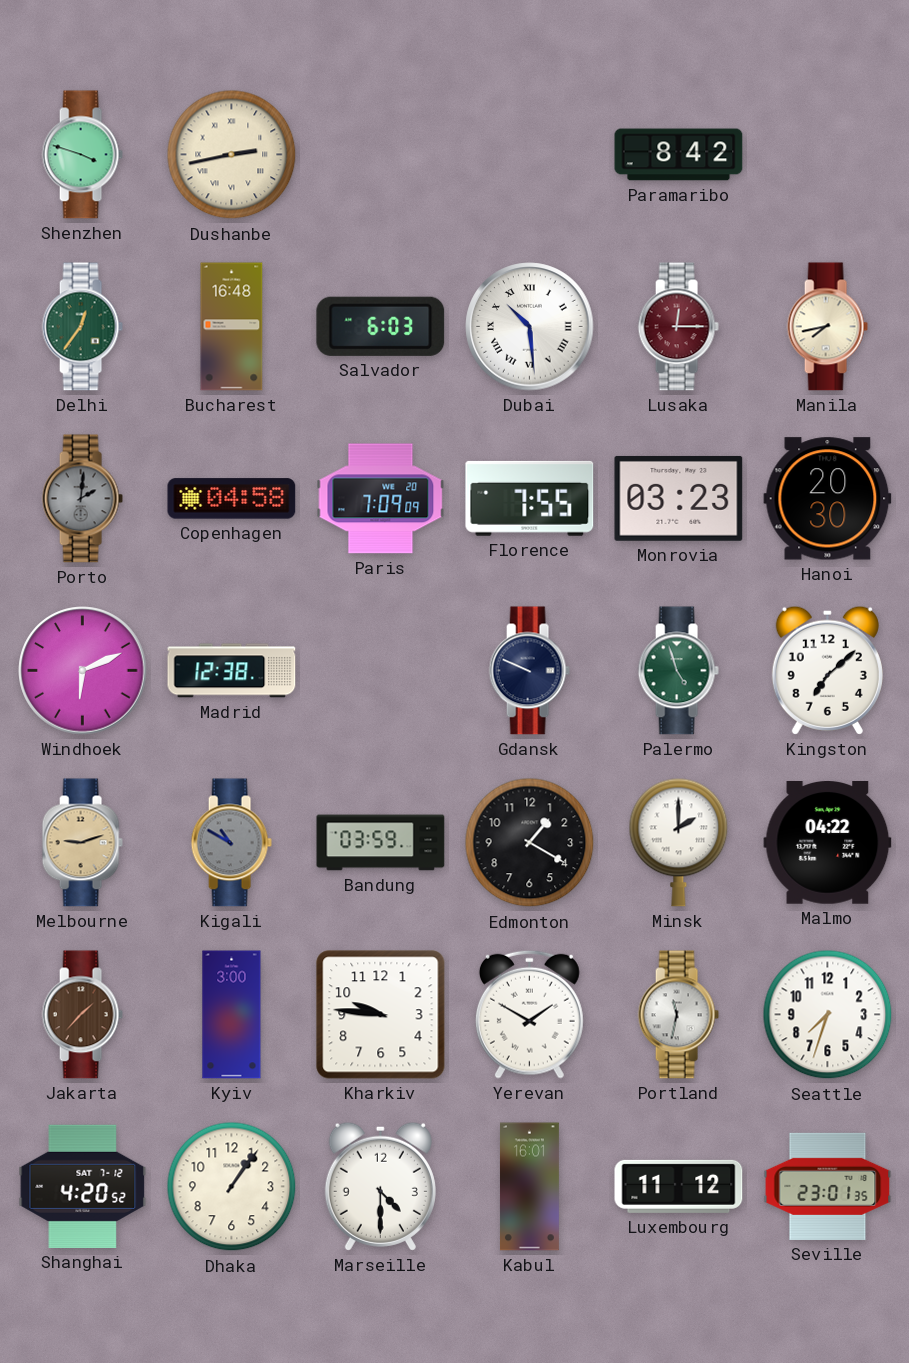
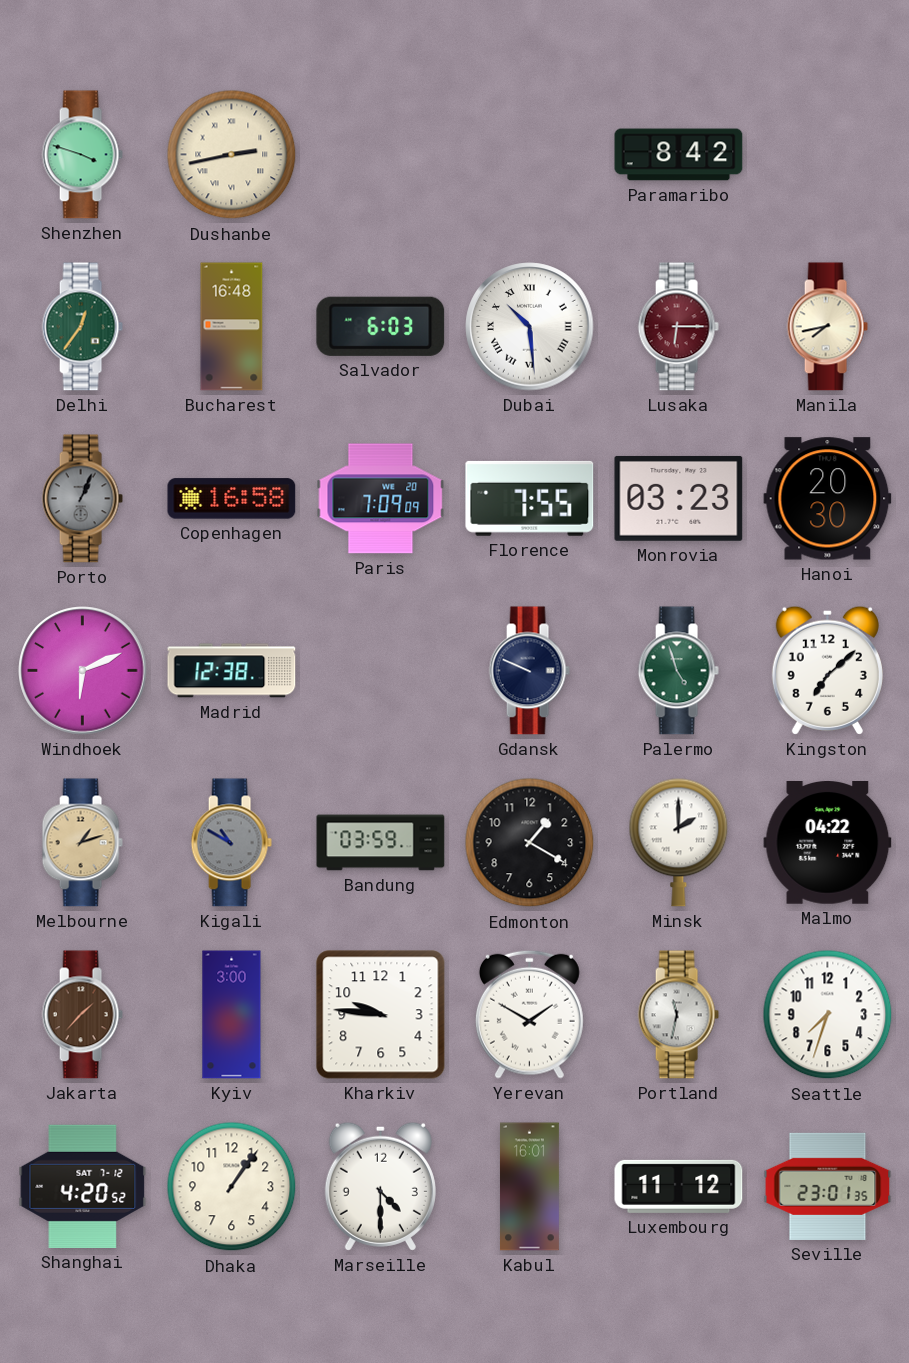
Lusaka: 12:15 -> 6:15
Porto: 2:01 -> 1:04
Copenhagen: 04:58 -> 16:58
Melbourne: 9:12 -> 1:12
